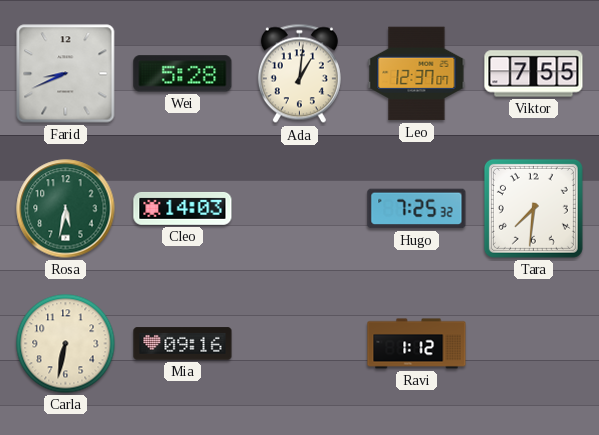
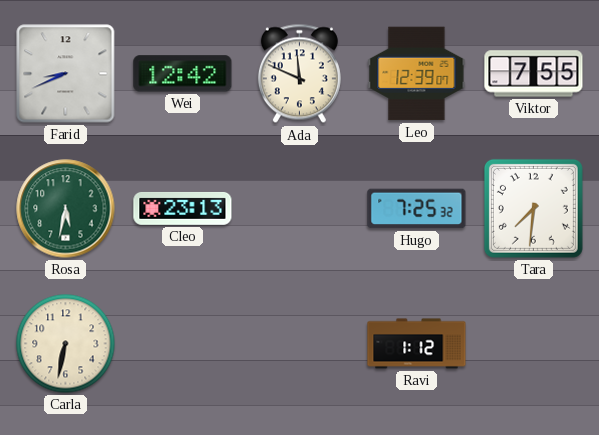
Wei: 5:28 -> 12:42
Ada: 1:01 -> 11:49
Leo: 12:37 -> 12:39
Cleo: 14:03 -> 23:13
Mia: 09:16 -> none
